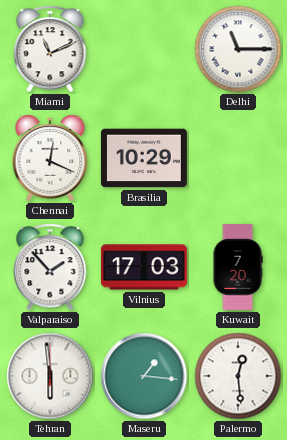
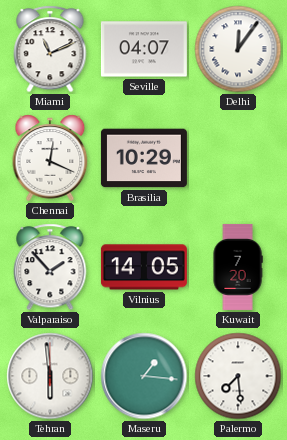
Seville: none -> 04:07
Delhi: 11:15 -> 12:06
Vilnius: 17:03 -> 14:05
Palermo: 12:29 -> 7:29
